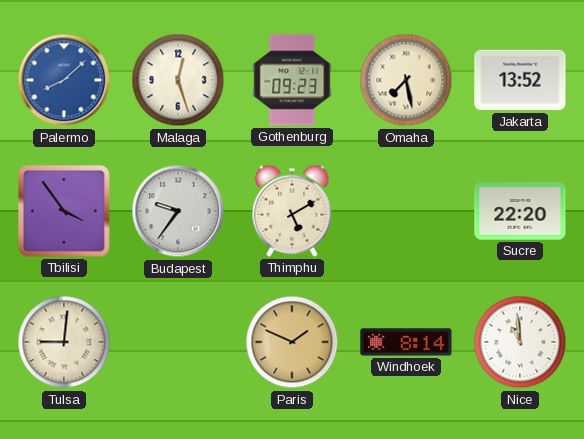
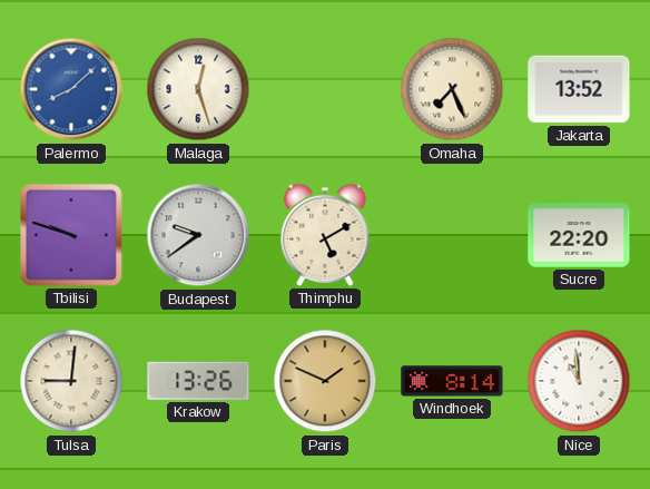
Gothenburg: 09:23 -> none
Omaha: 7:28 -> 7:26
Tbilisi: 3:54 -> 9:48
Budapest: 9:36 -> 9:39
Krakow: none -> 13:26
